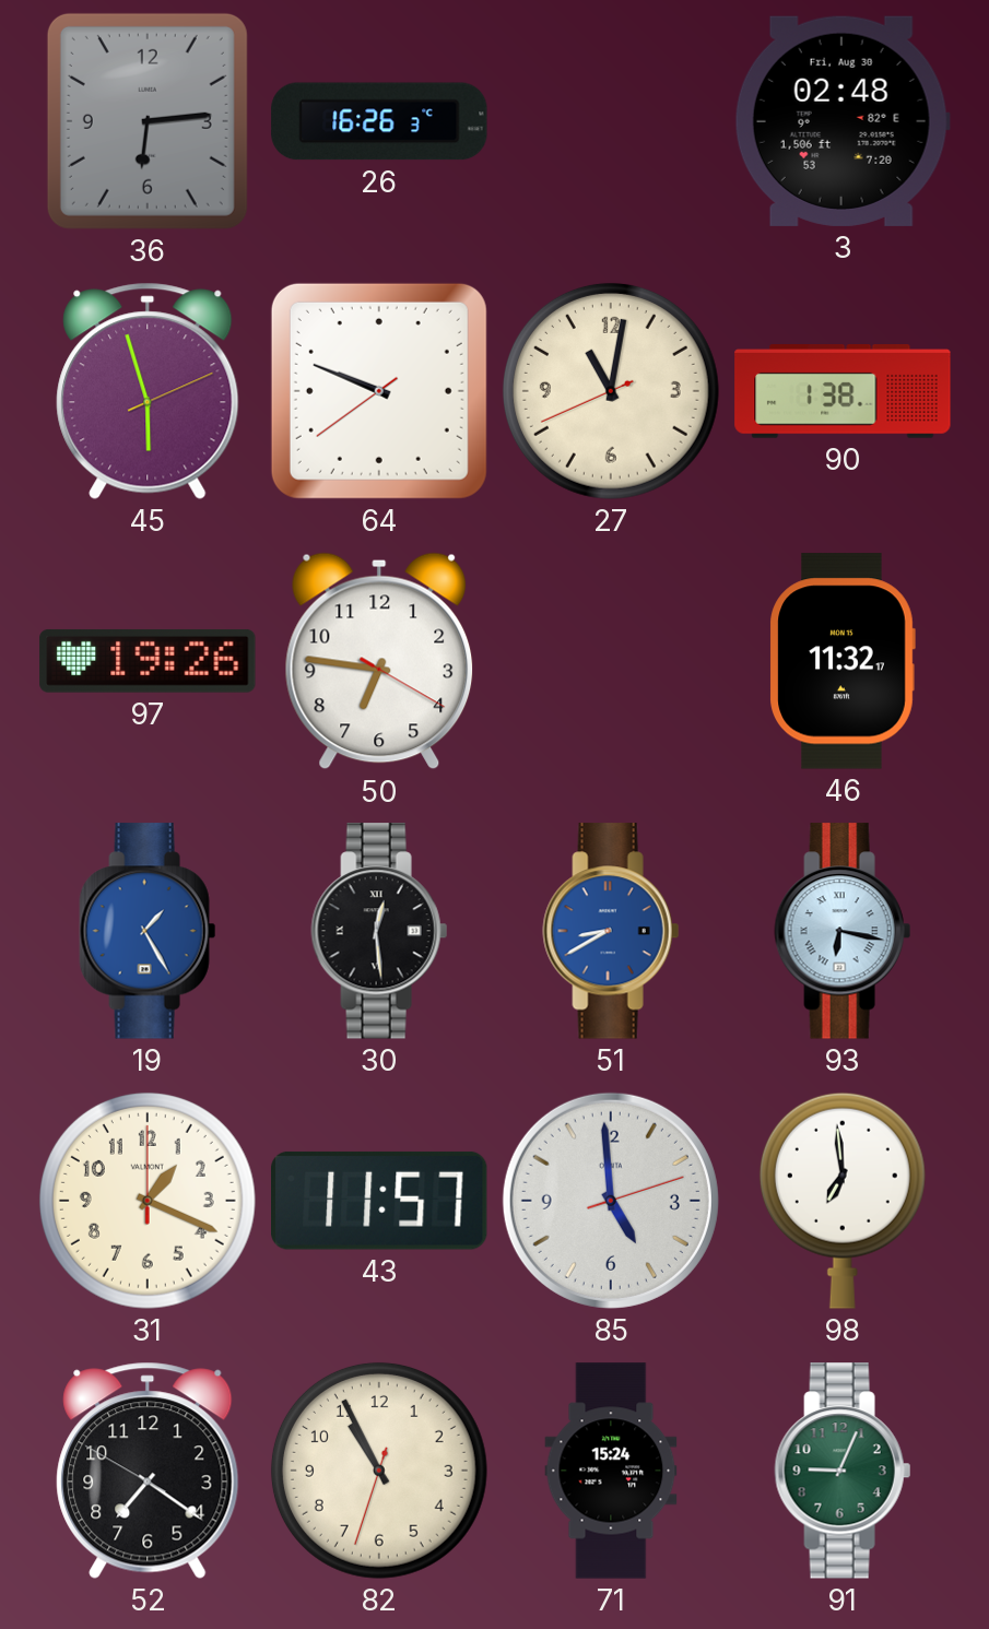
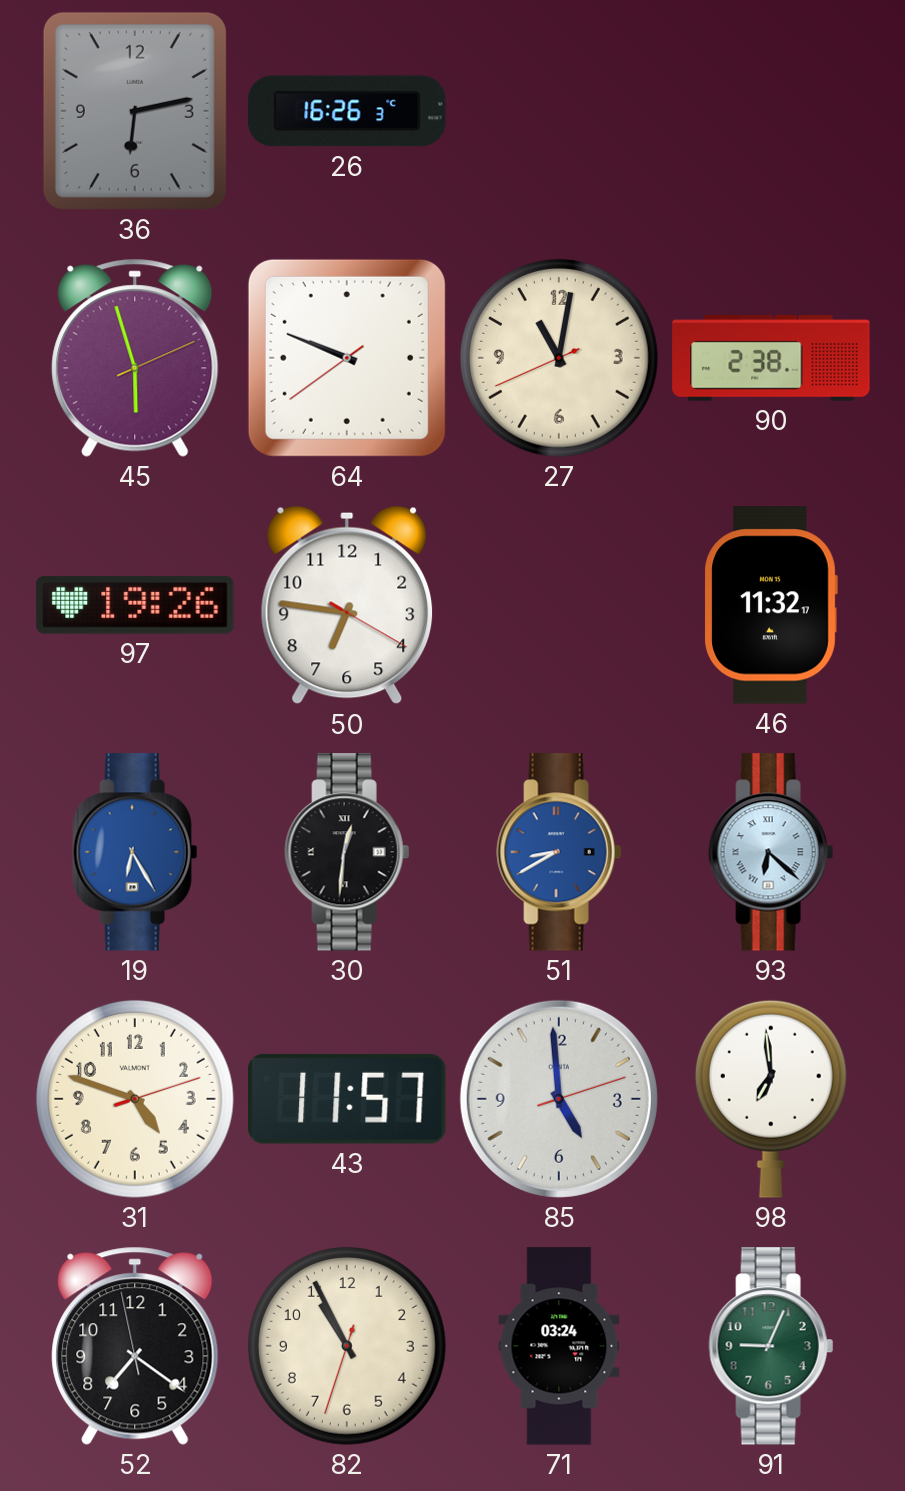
36: 6:14 -> 6:13
3: 02:48 -> none
90: 1:38 -> 2:38
19: 1:25 -> 6:25
30: 12:29 -> 12:31
93: 6:17 -> 6:22
31: 1:19 -> 4:48
52: 7:20:50 -> 7:20:58
71: 15:24 -> 03:24
